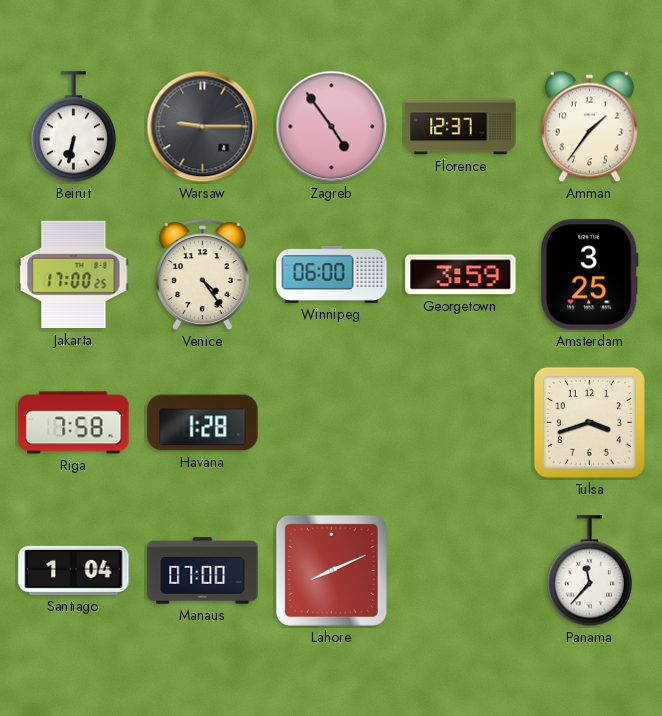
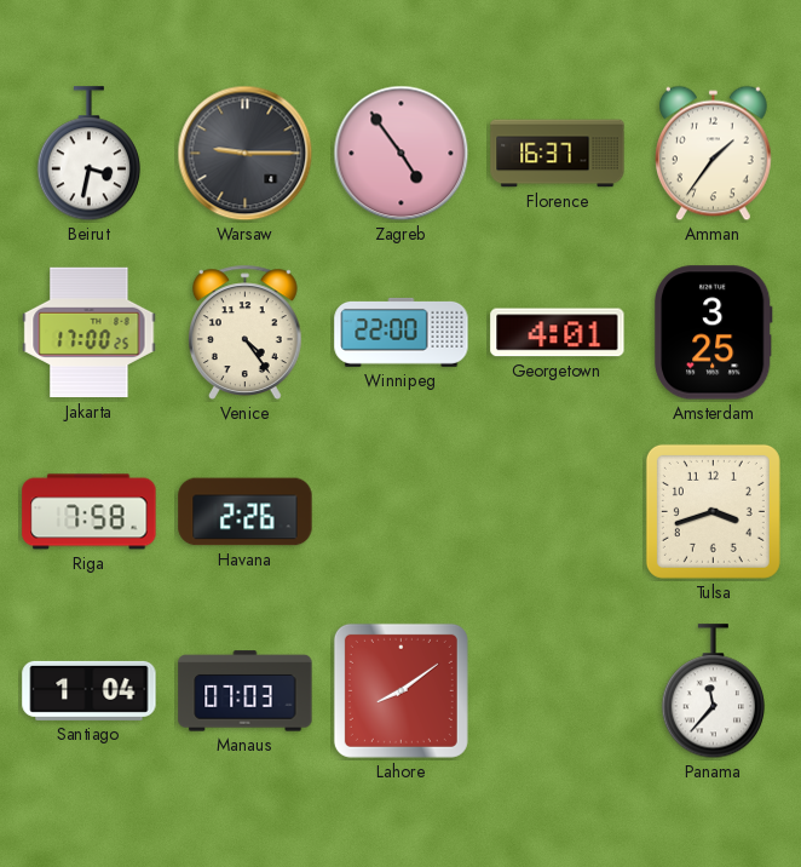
Beirut: 6:32 -> 3:32
Florence: 12:37 -> 16:37
Winnipeg: 06:00 -> 22:00
Georgetown: 3:59 -> 4:01
Havana: 1:28 -> 2:26
Manaus: 07:00 -> 07:03
Lahore: 8:11 -> 8:09
